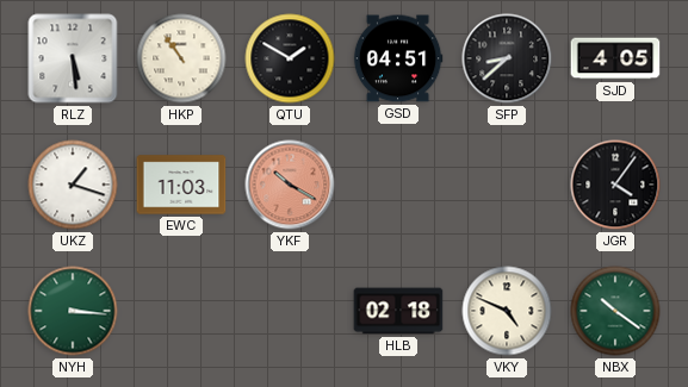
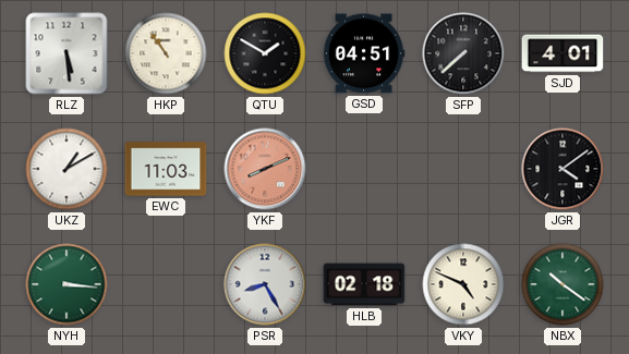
SFP: 8:38 -> 7:38
SJD: 4:05 -> 4:01
UKZ: 1:18 -> 1:10
YKF: 10:20 -> 8:11
JGR: 4:06 -> 4:09
PSR: none -> 8:25
